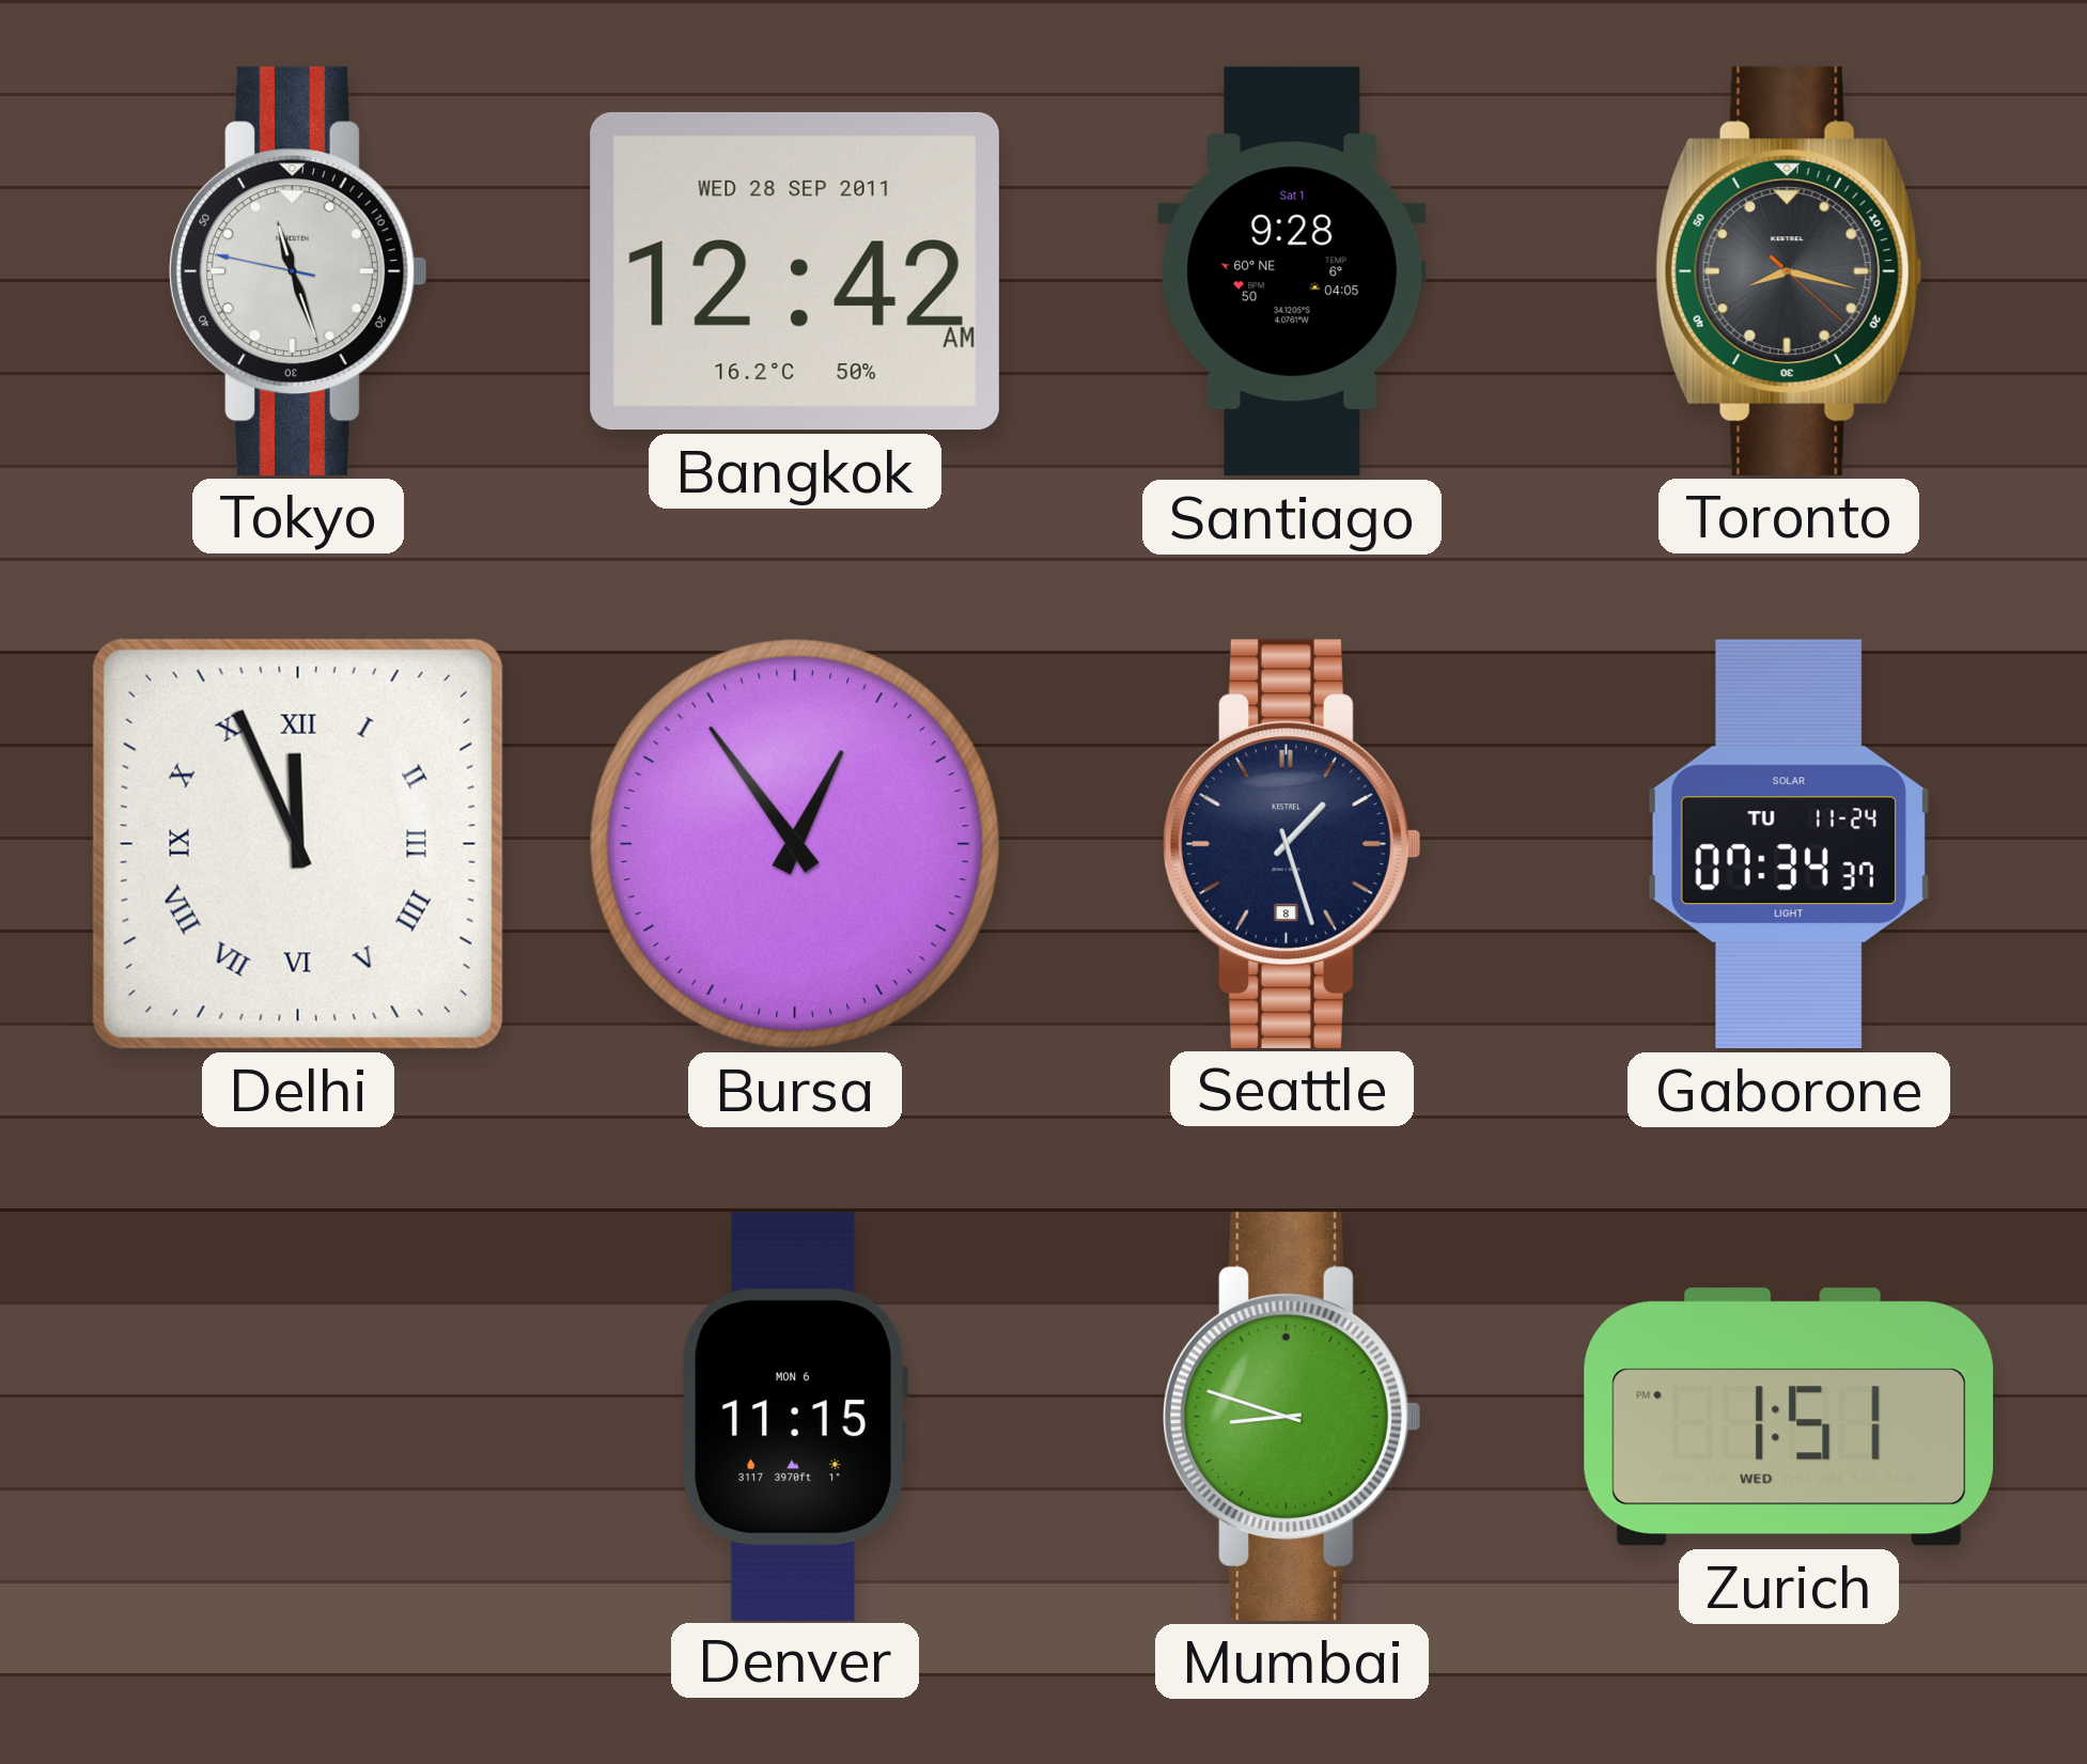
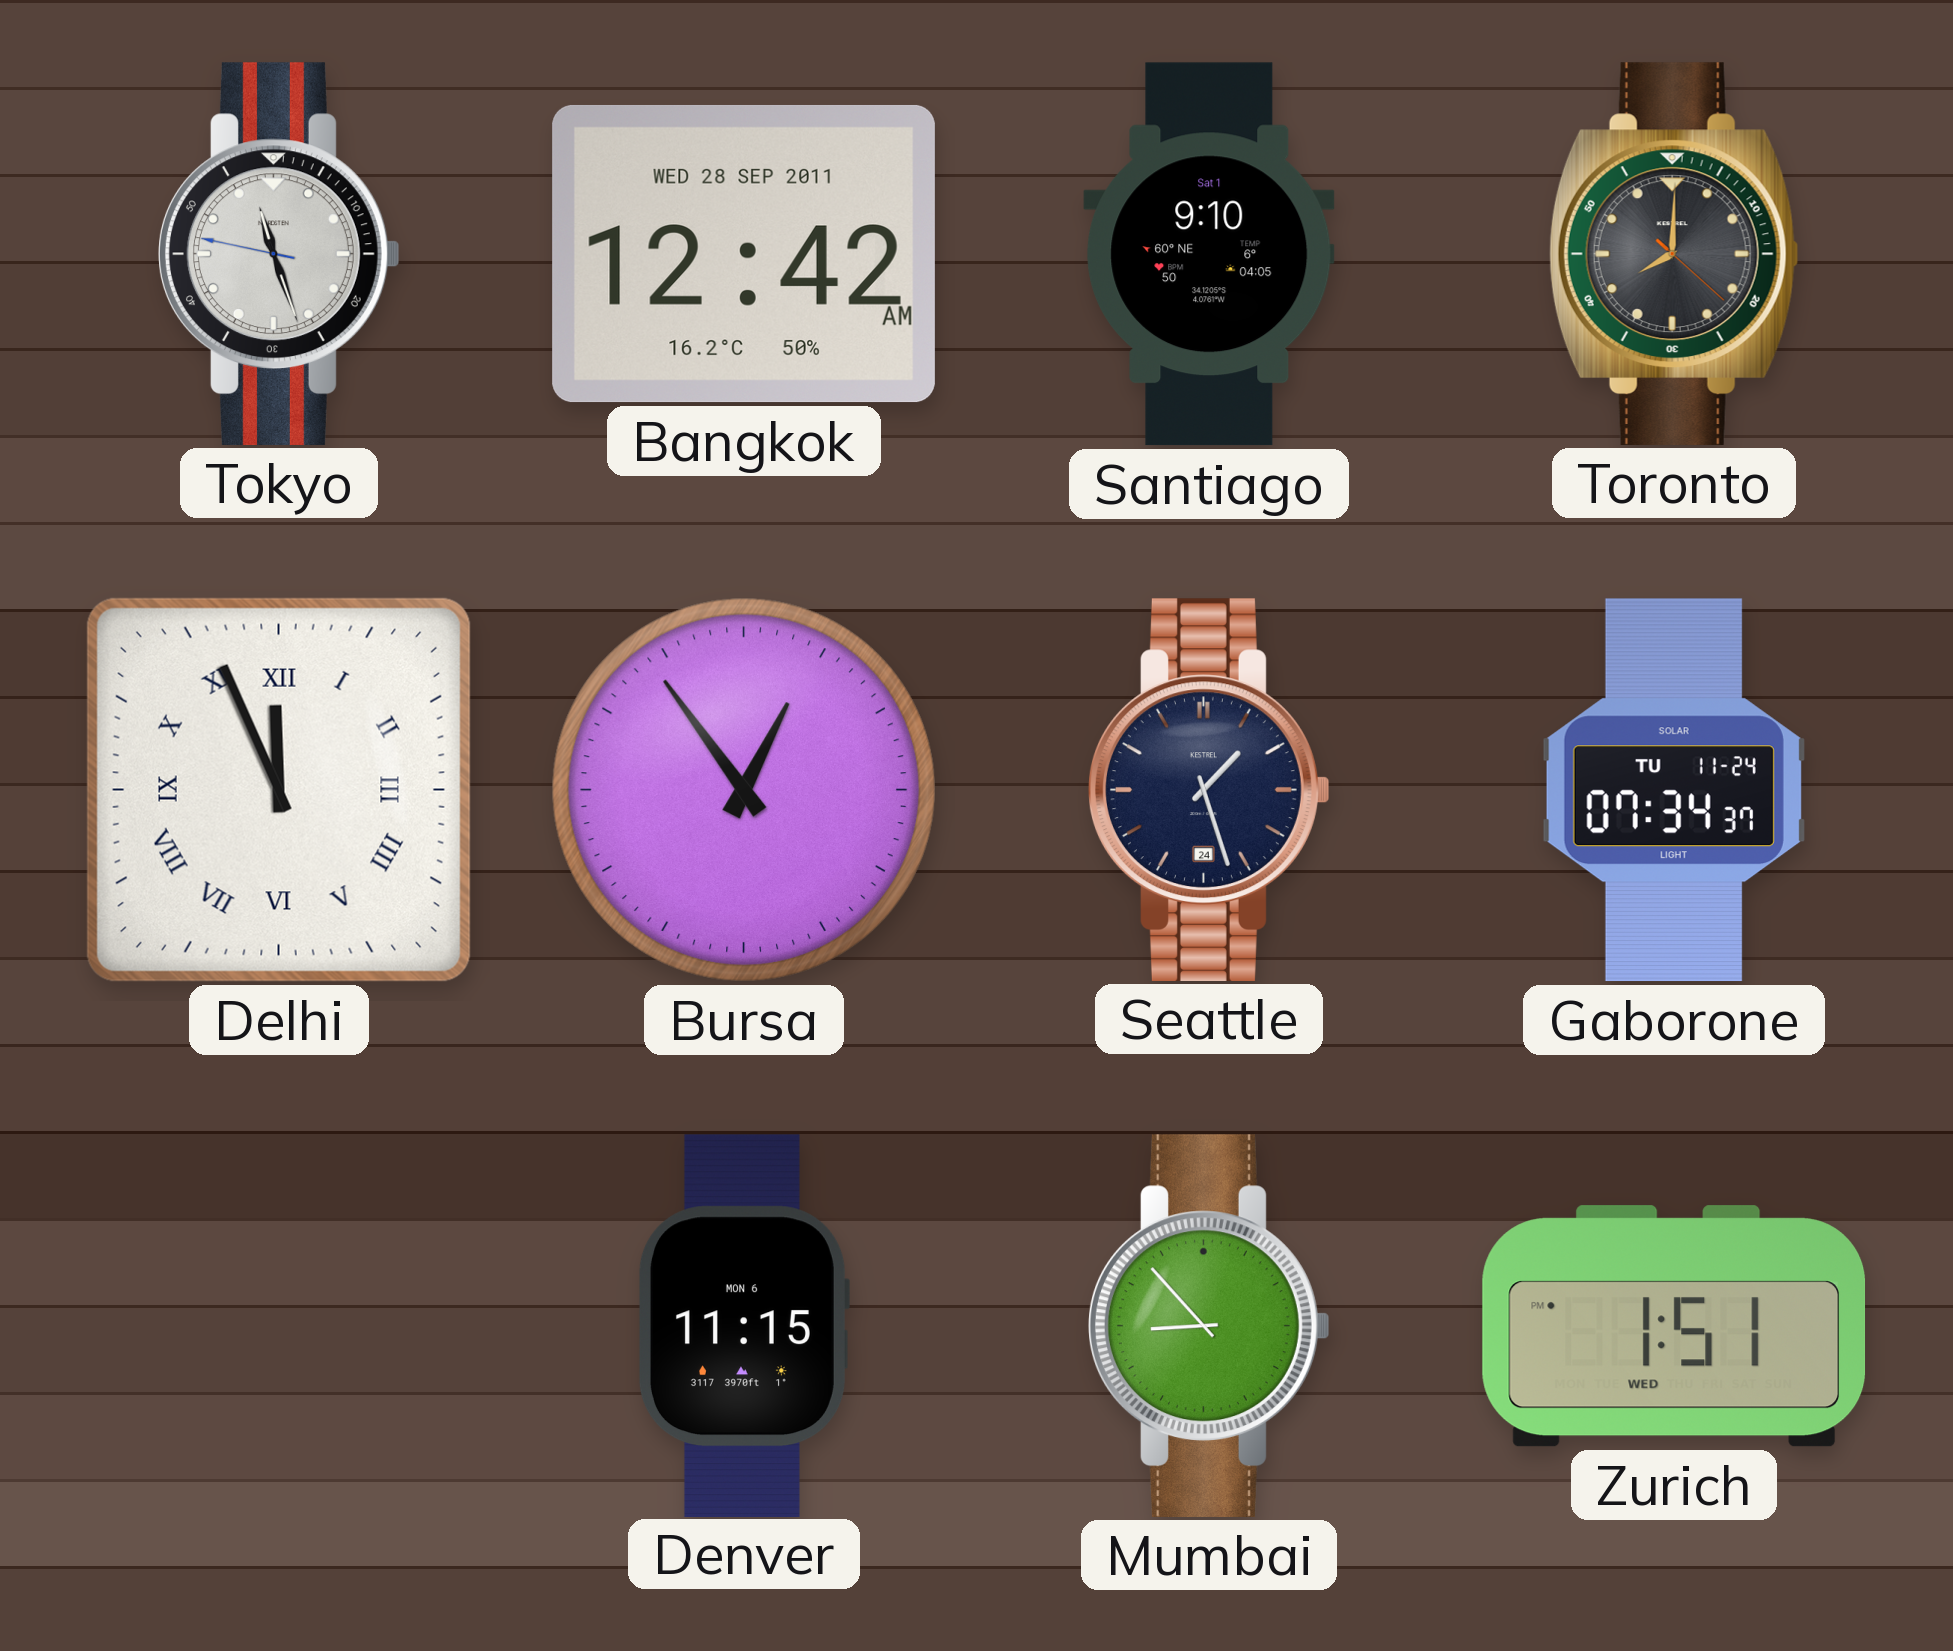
Santiago: 9:28 -> 9:10
Toronto: 8:17 -> 8:00
Seattle date: 8 -> 24
Mumbai: 8:48 -> 8:53
